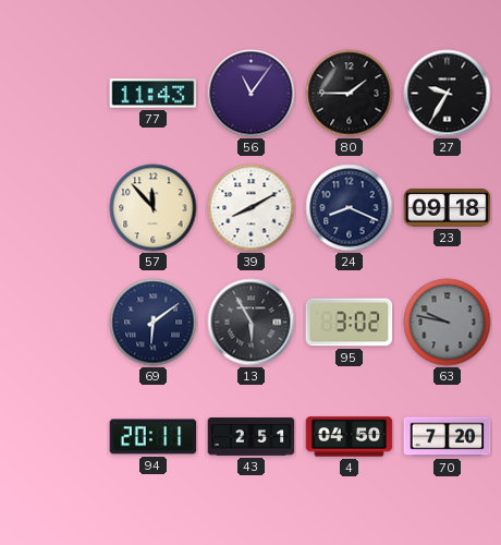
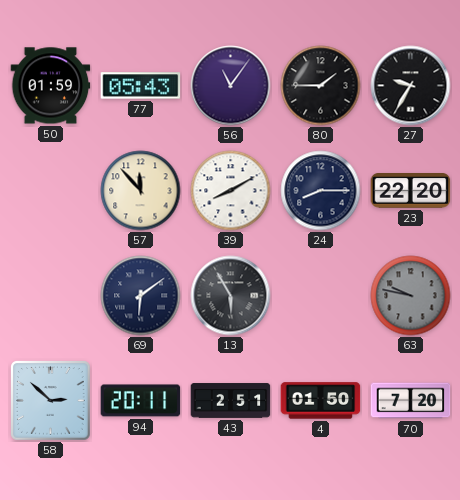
50: none -> 01:59
77: 11:43 -> 05:43
24: 8:19 -> 8:15
23: 09:18 -> 22:20
95: 3:02 -> none
58: none -> 2:52
4: 04:50 -> 01:50
